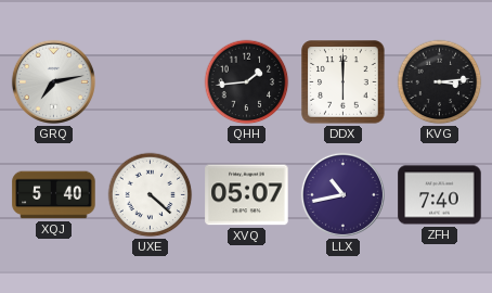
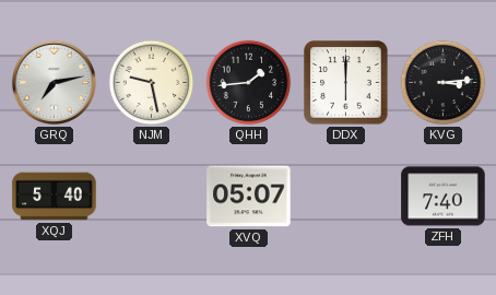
NJM: none -> 9:28
UXE: 4:22 -> none
LLX: 10:43 -> none
